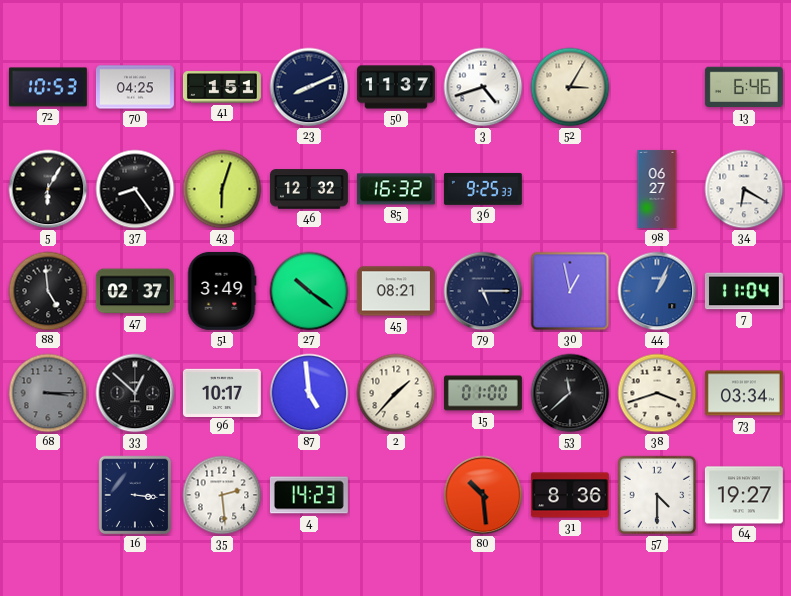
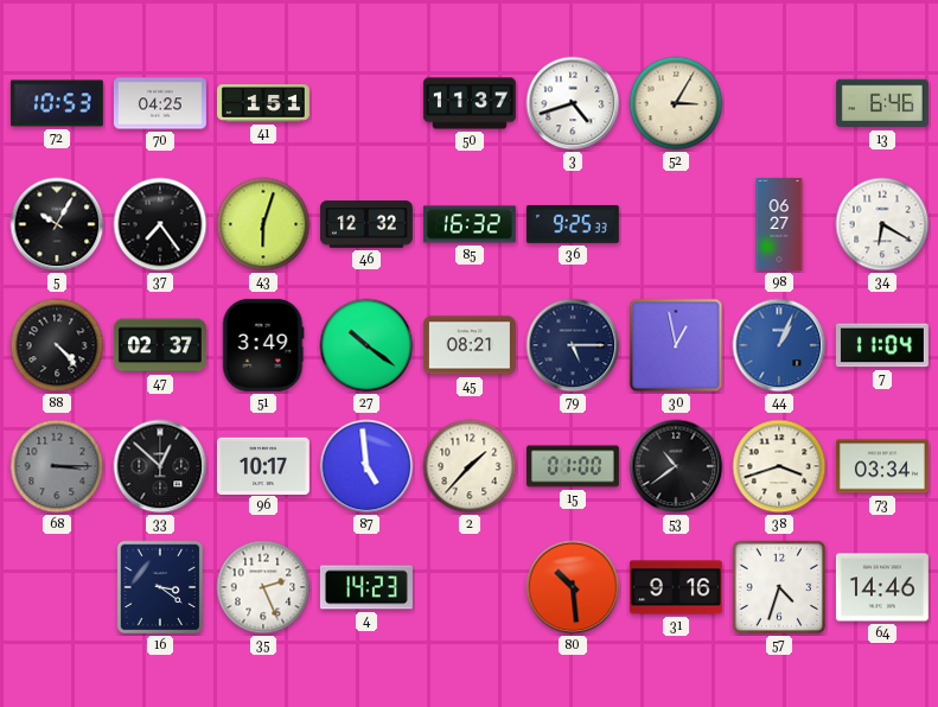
23: 8:11 -> none
5: 6:05 -> 10:05
37: 8:24 -> 7:24
88: 4:59 -> 4:23
53: 11:38 -> 10:39
16: 3:16 -> 3:21
35: 2:29 -> 2:26
31: 8:36 -> 9:16
57: 4:30 -> 4:33
64: 19:27 -> 14:46
